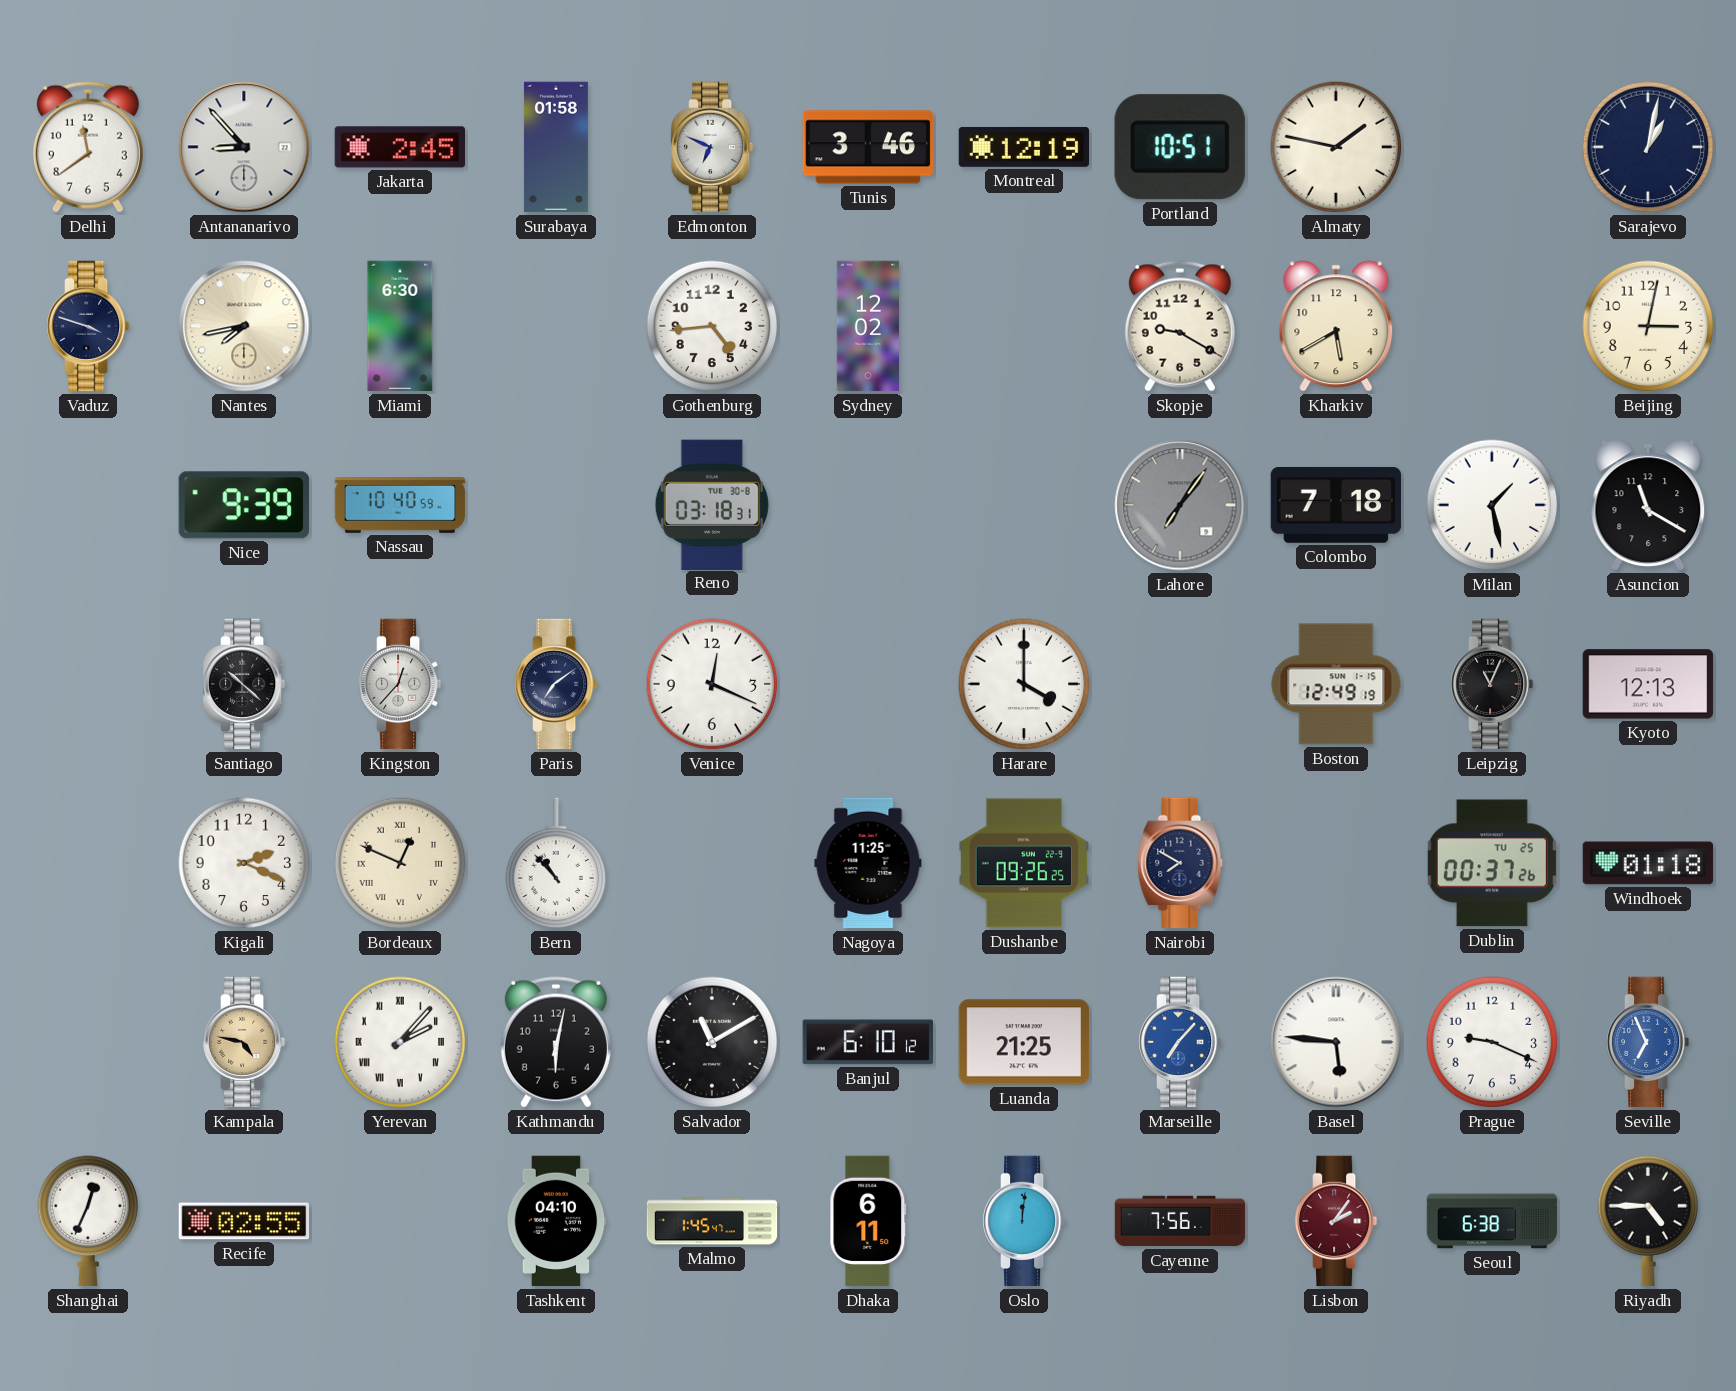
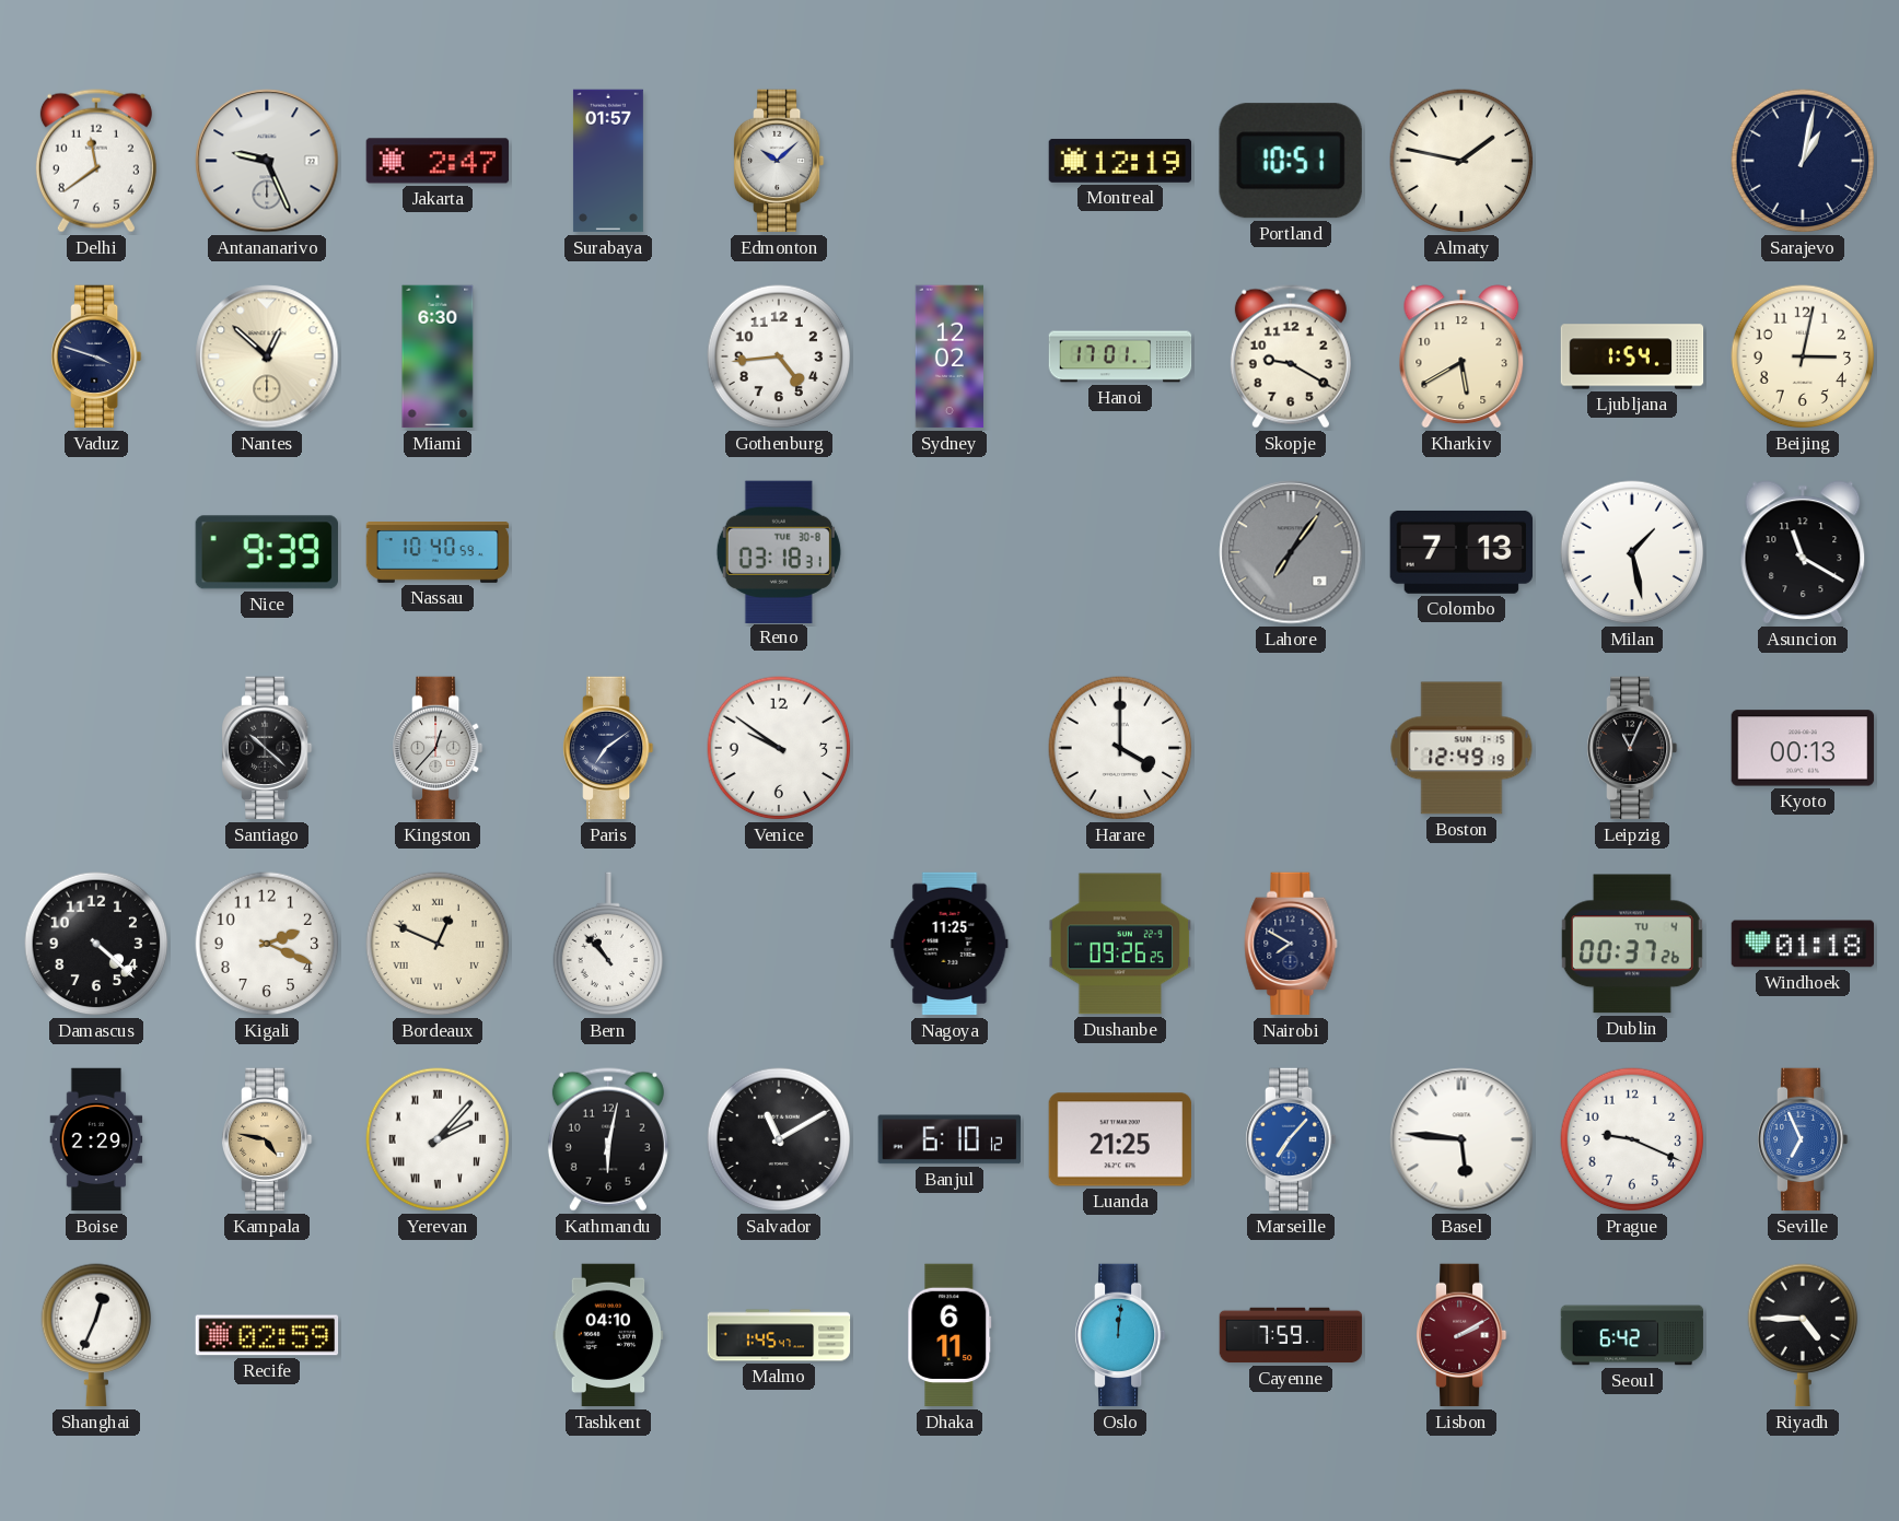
Antananarivo: 8:53 -> 9:26
Jakarta: 2:45 -> 2:47
Surabaya: 01:58 -> 01:57
Edmonton: 6:49 -> 10:08
Tunis: 3:46 -> none
Nantes: 7:43 -> 12:52
Hanoi: none -> 17:01
Ljubljana: none -> 1:54
Colombo: 7:18 -> 7:13
Venice: 12:19 -> 9:51
Kyoto: 12:13 -> 00:13
Damascus: none -> 4:22
Dublin date: TU 25 -> TU 4
Boise: none -> 2:29
Recife: 02:55 -> 02:59
Cayenne: 7:56 -> 7:59
Lisbon: 2:06 -> 2:10
Seoul: 6:38 -> 6:42
